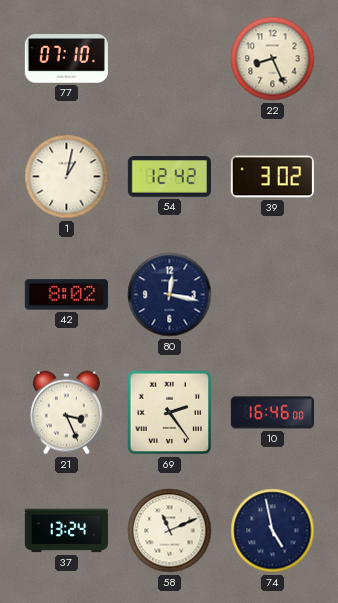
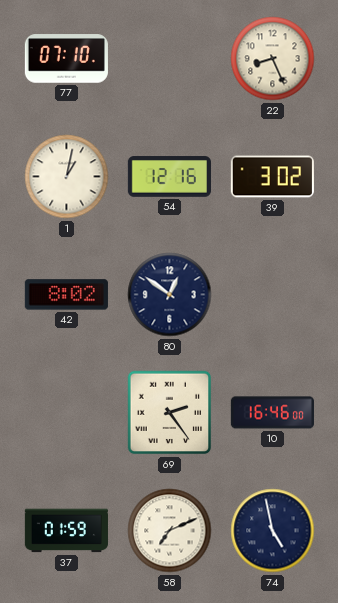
54: 12:42 -> 12:16
80: 12:17 -> 12:51
21: 3:26 -> none
37: 13:24 -> 01:59
58: 11:11 -> 7:11
